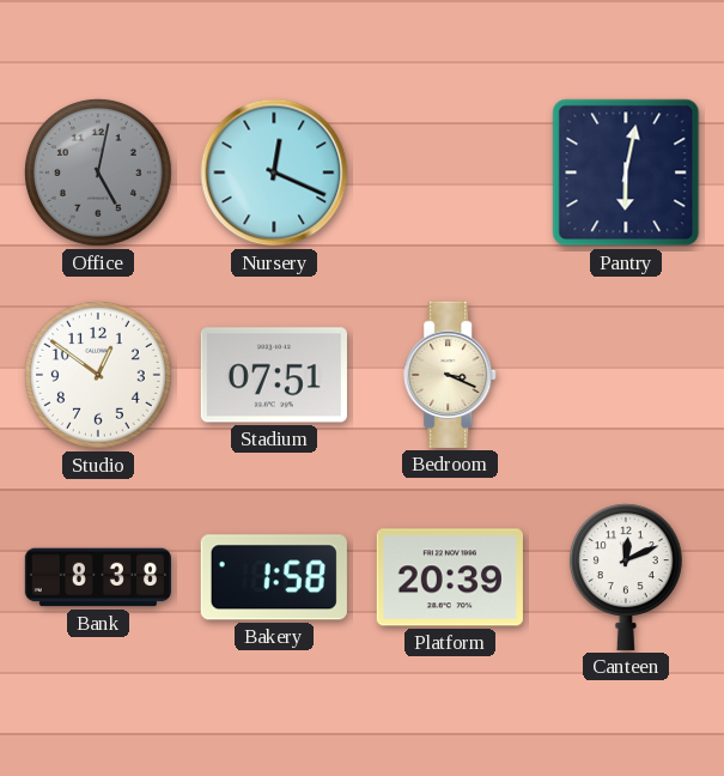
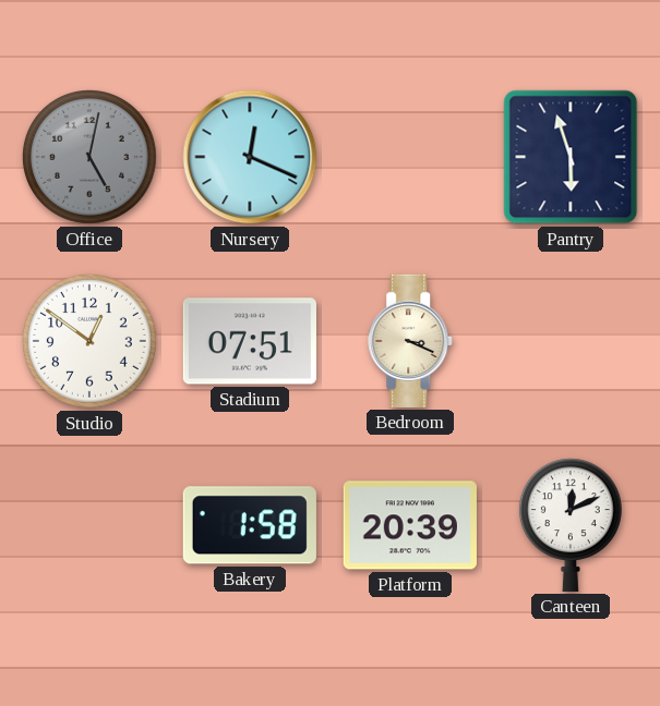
Pantry: 6:02 -> 5:57
Bank: 8:38 -> none
